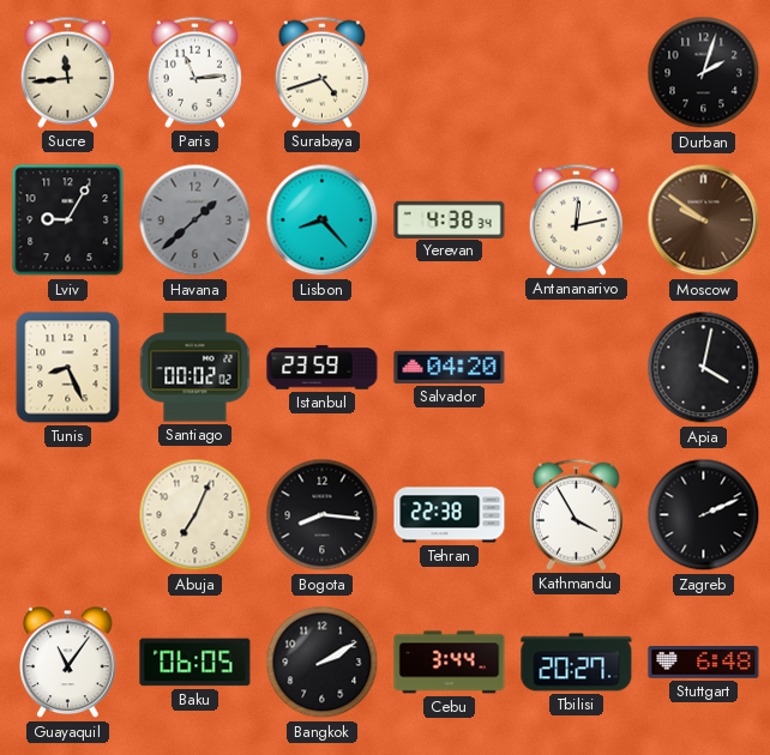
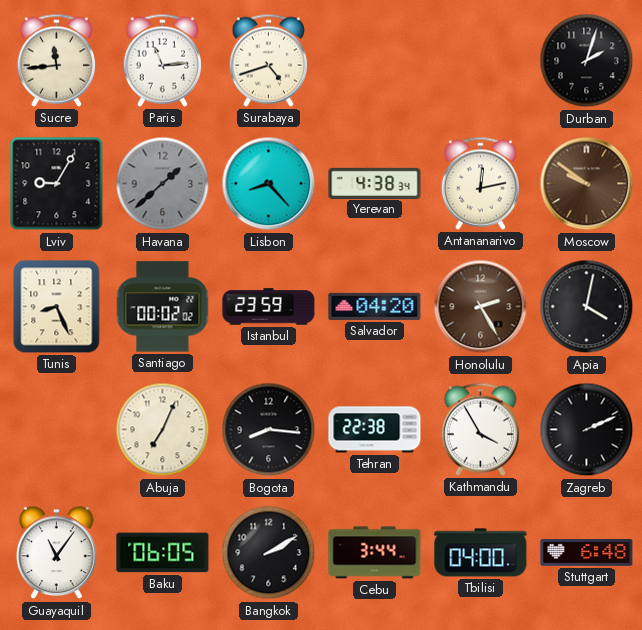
Honolulu: none -> 2:25
Tbilisi: 20:27 -> 04:00
